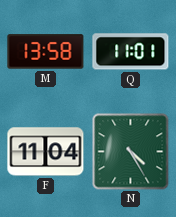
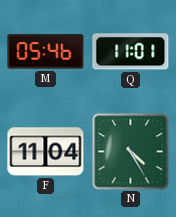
M: 13:58 -> 05:46
